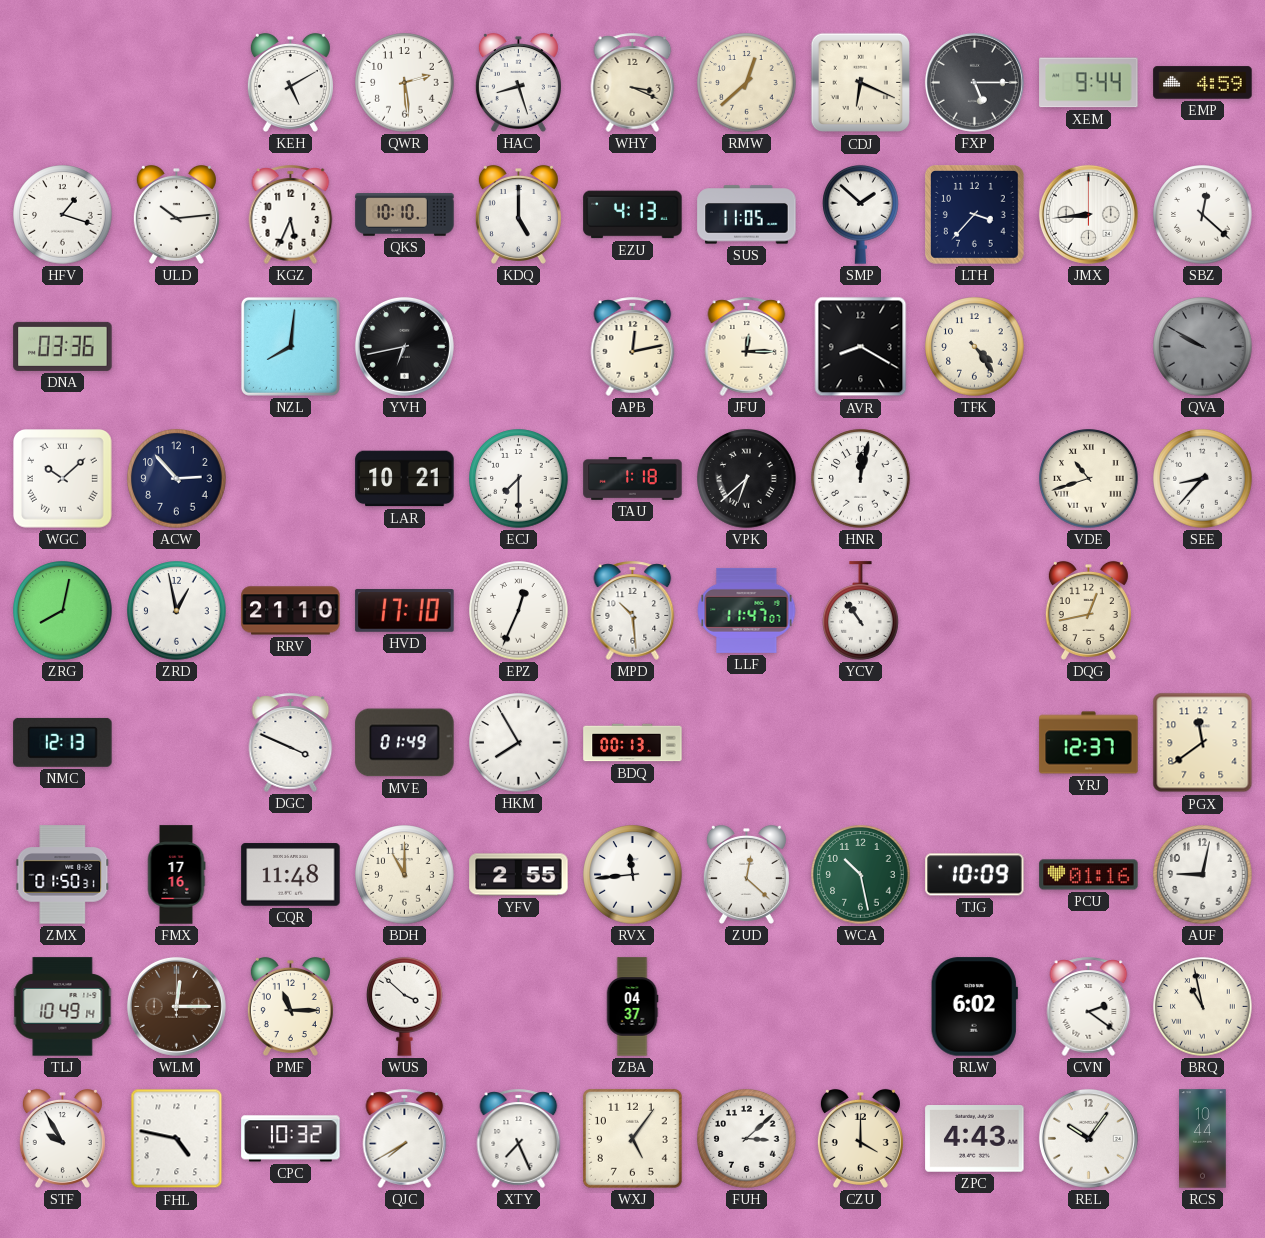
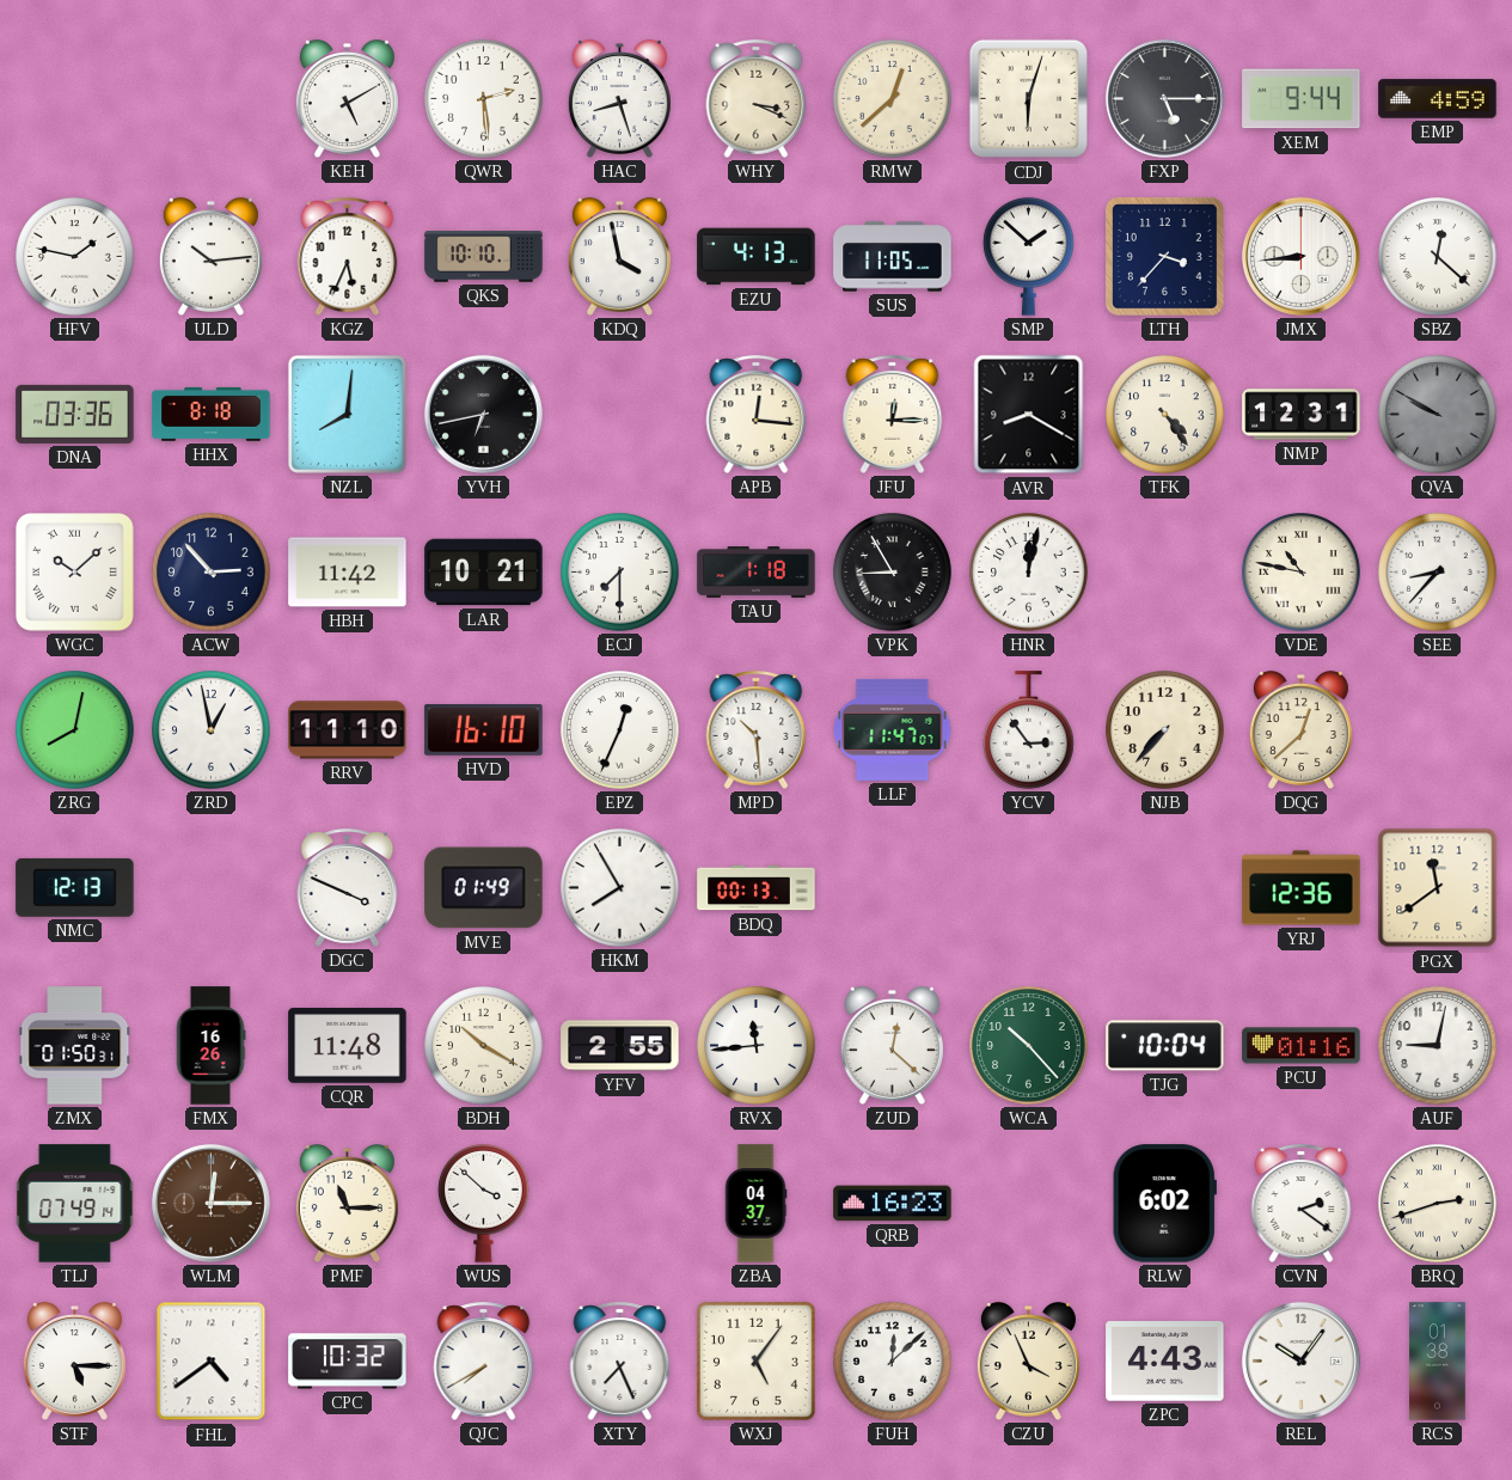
CDJ: 6:19 -> 6:03
HFV: 1:18 -> 1:47
KDQ: 5:00 -> 3:58
HHX: none -> 8:18
APB: 12:13 -> 12:16
NMP: none -> 12:31
HBH: none -> 11:42
VPK: 6:38 -> 8:55
VDE: 10:42 -> 10:47
RRV: 21:10 -> 11:10
HVD: 17:10 -> 16:10
YCV: 10:54 -> 2:54
NJB: none -> 7:37
DQG: 12:43 -> 12:38
YRJ: 12:37 -> 12:36
FMX: 17:16 -> 16:26
BDH: 11:00 -> 10:20
WCA: 10:28 -> 10:23
TJG: 10:09 -> 10:04
TLJ: 10:49 -> 07:49
QRB: none -> 16:23
BRQ: 10:58 -> 2:42
STF: 9:55 -> 5:15
FHL: 4:47 -> 4:39
FUH: 3:08 -> 12:08
CZU: 4:00 -> 3:56
RCS: 10:44 -> 01:38
